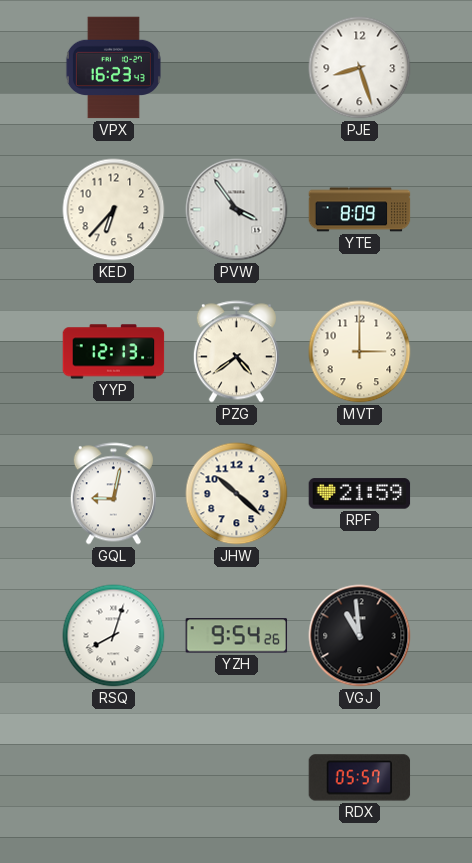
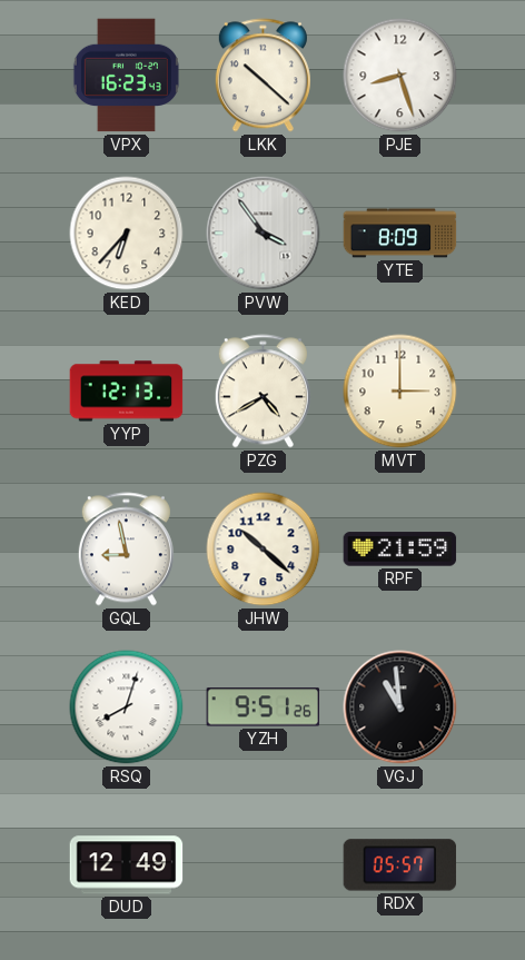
LKK: none -> 10:22
PZG: 4:39 -> 4:40
GQL: 9:02 -> 8:58
YZH: 9:54 -> 9:51
DUD: none -> 12:49
